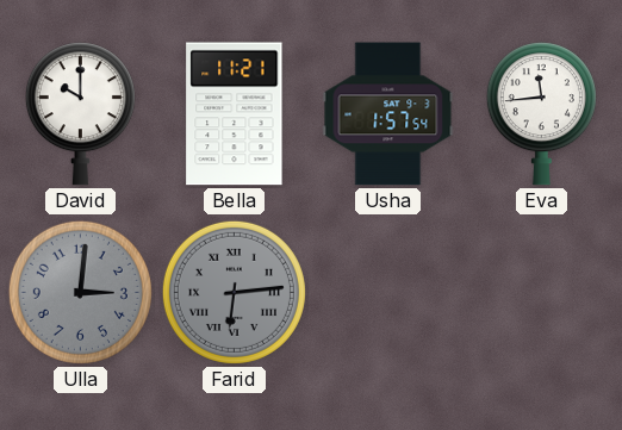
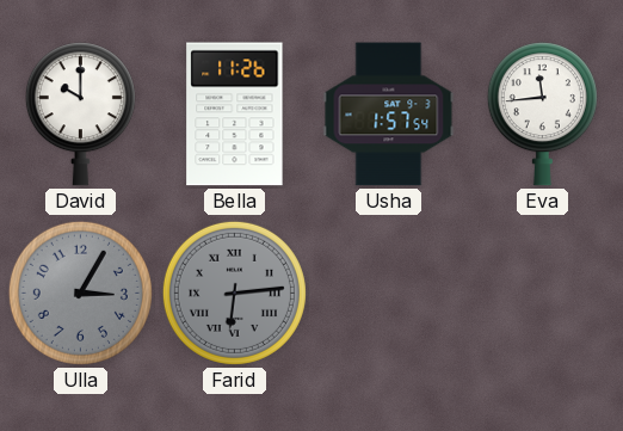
Bella: 11:21 -> 11:26
Ulla: 3:01 -> 3:05
